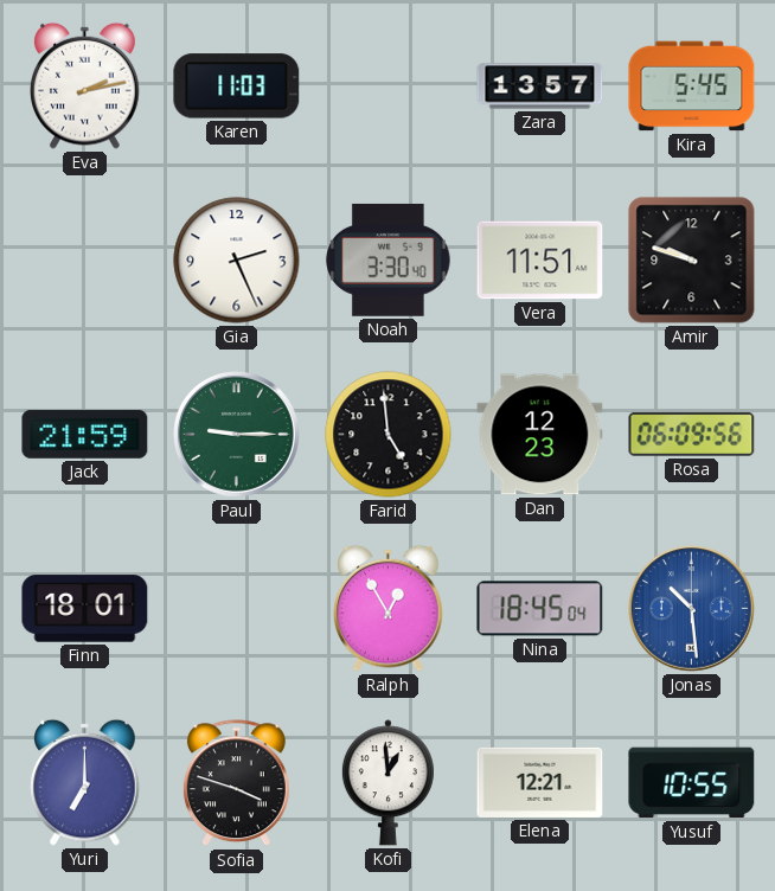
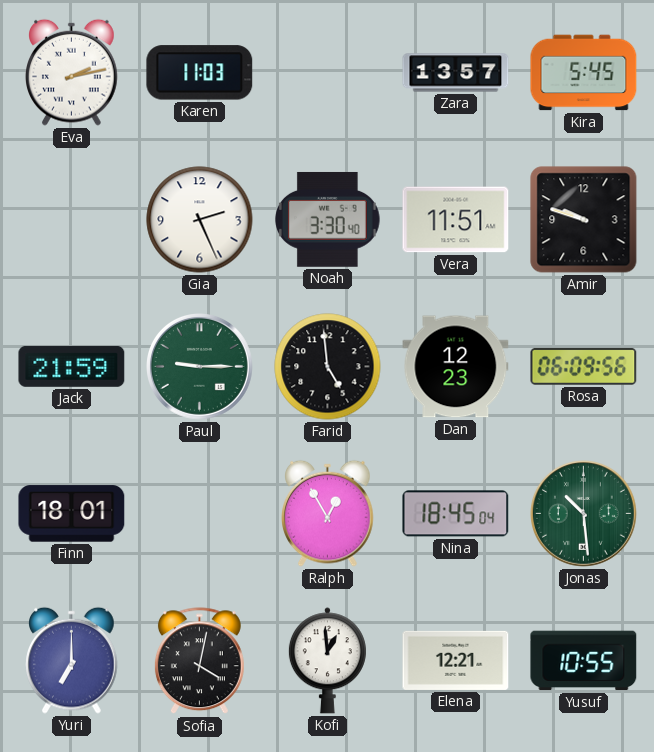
Jonas dial: blue -> green
Sofia: 3:48 -> 4:02
